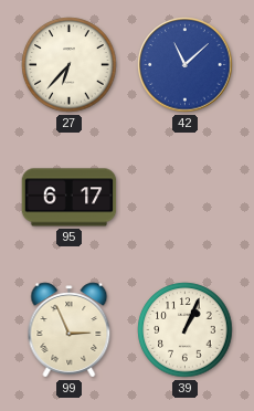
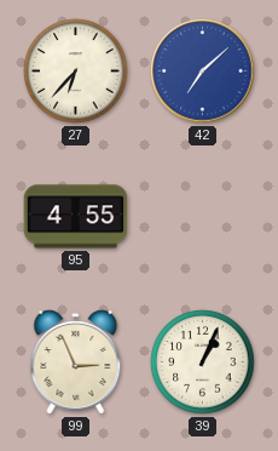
42: 11:08 -> 7:08
95: 6:17 -> 4:55
